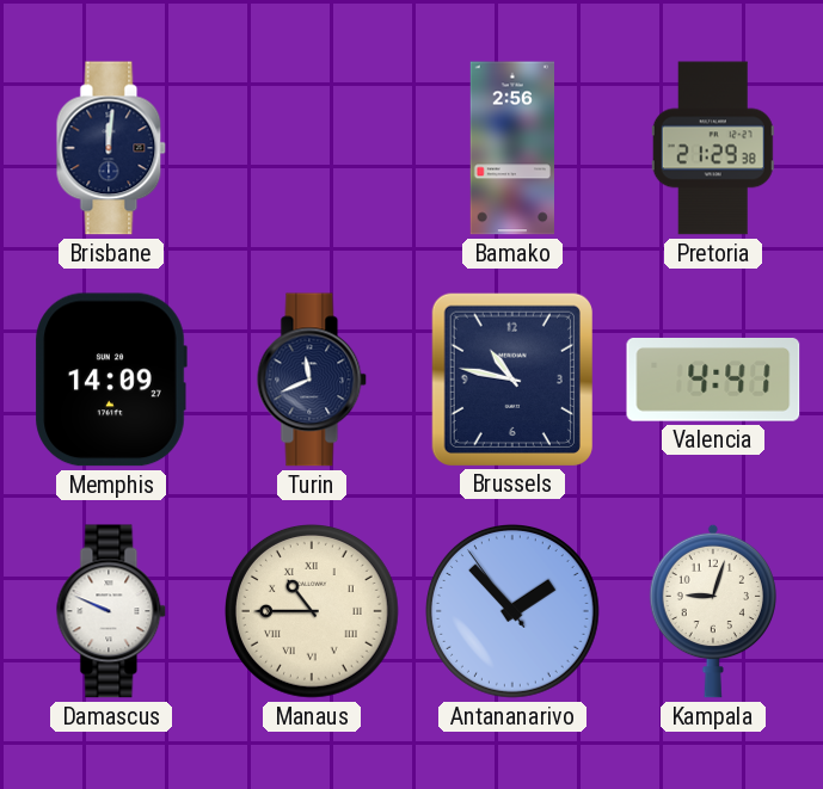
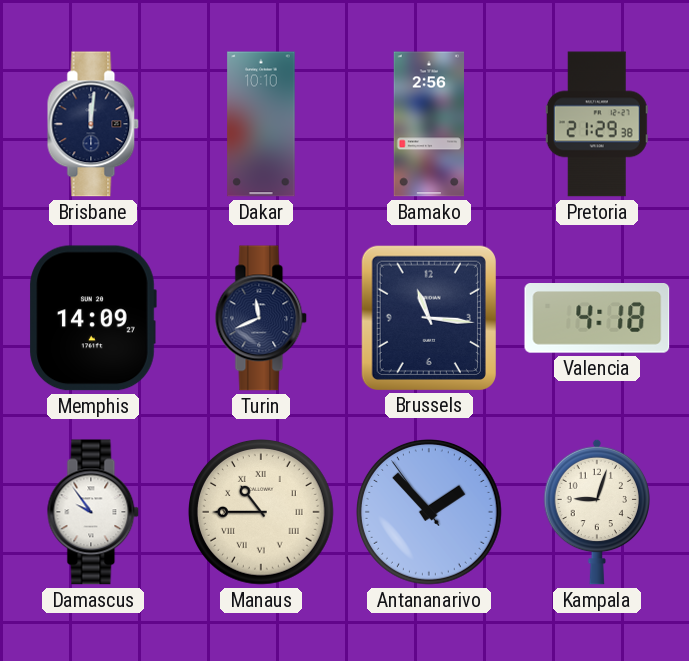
Dakar: none -> 10:10
Brussels: 10:47 -> 11:16
Valencia: 4:41 -> 4:18
Damascus: 9:49 -> 9:54
